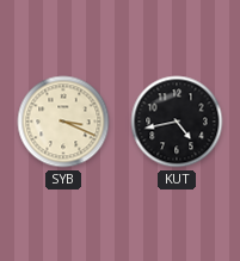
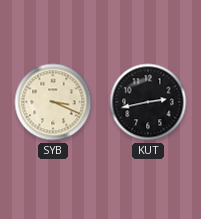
KUT: 4:43 -> 2:43
